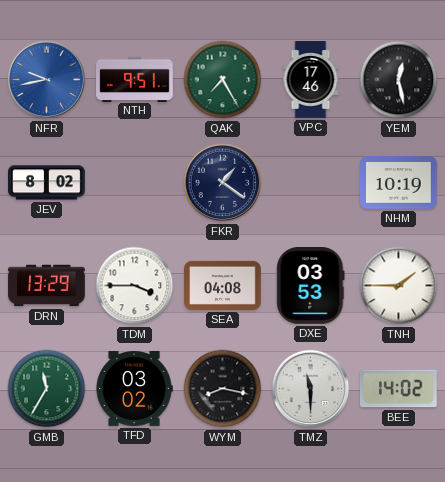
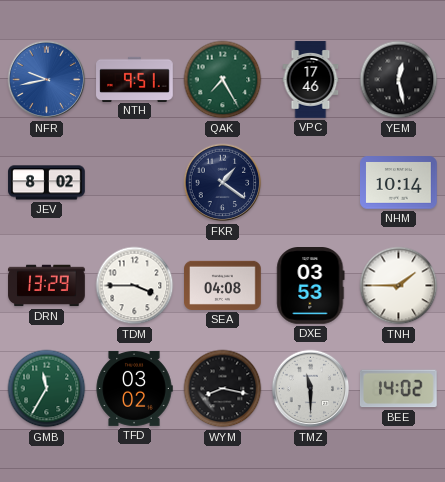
NHM: 10:19 -> 10:14
